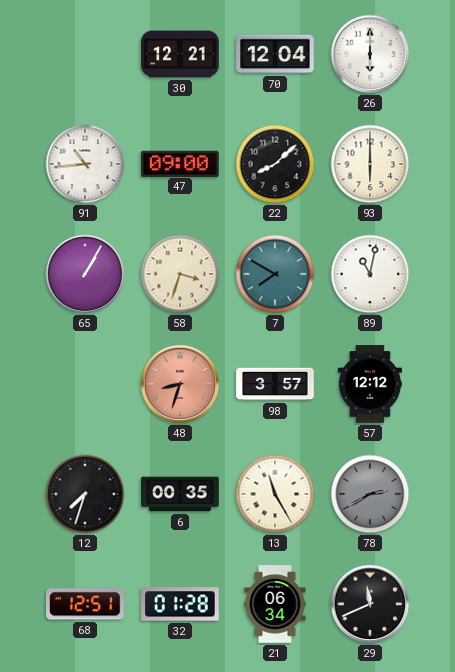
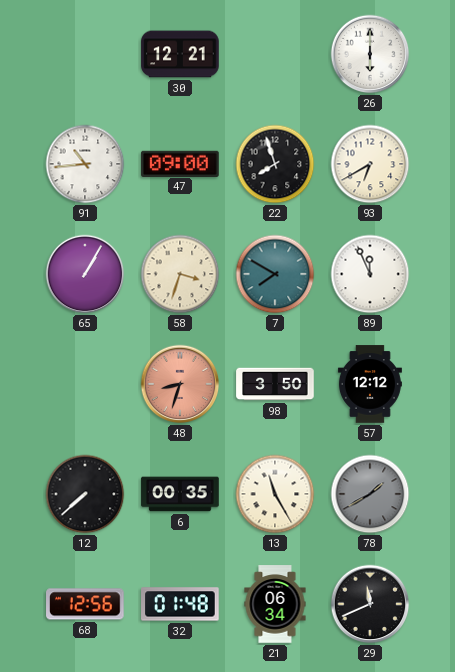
70: 12:04 -> none
22: 8:08 -> 7:57
93: 6:00 -> 6:40
89: 11:02 -> 11:56
98: 3:57 -> 3:50
12: 7:33 -> 7:38
78: 2:40 -> 1:40
68: 12:51 -> 12:56
32: 01:28 -> 01:48
